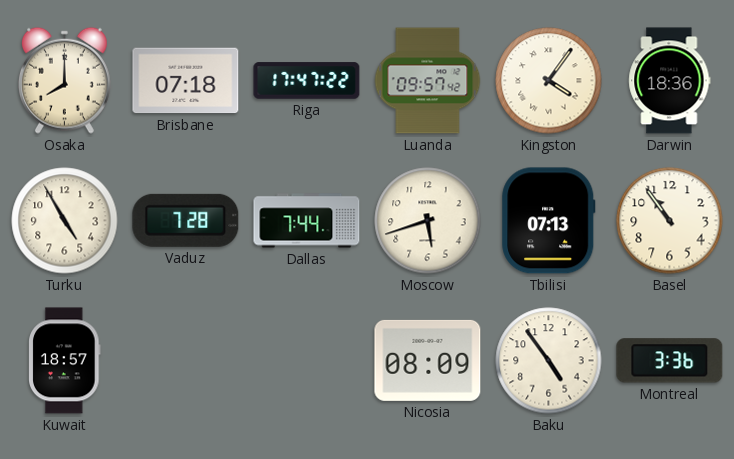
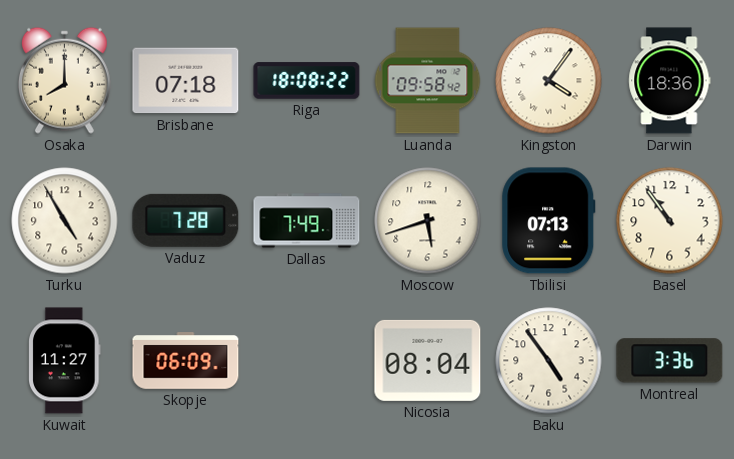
Riga: 17:47 -> 18:08
Luanda: 09:57 -> 09:58
Dallas: 7:44 -> 7:49
Kuwait: 18:57 -> 11:27
Skopje: none -> 06:09
Nicosia: 08:09 -> 08:04
